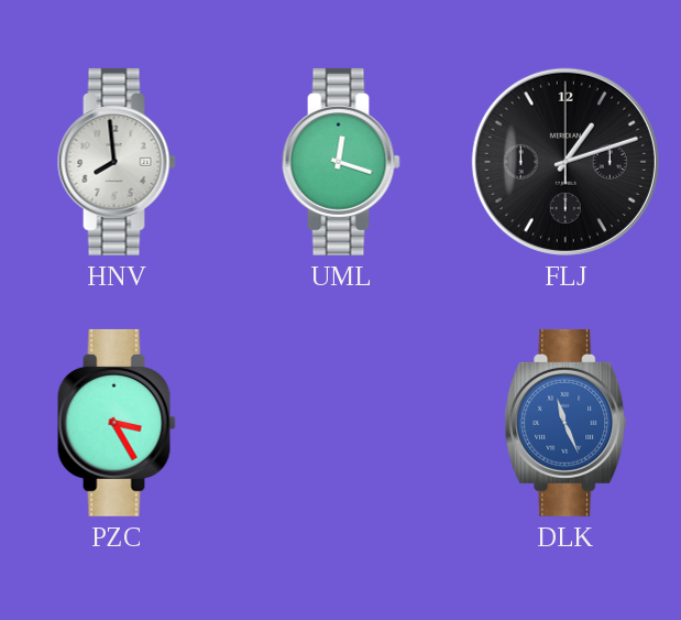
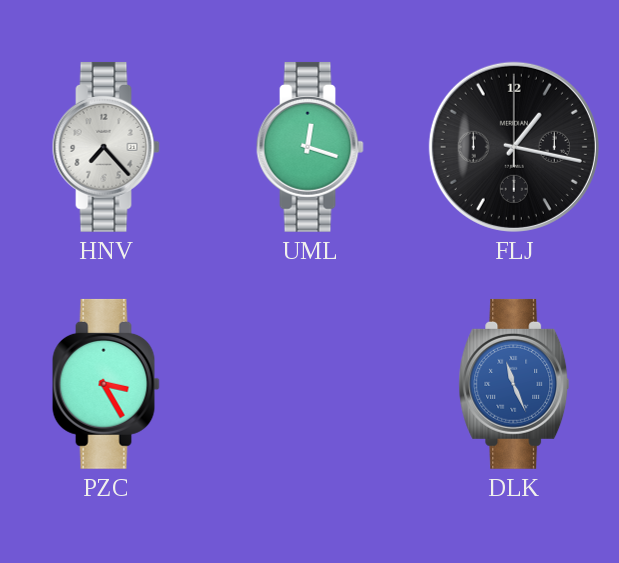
HNV: 7:59 -> 7:23
FLJ: 1:12 -> 1:17
